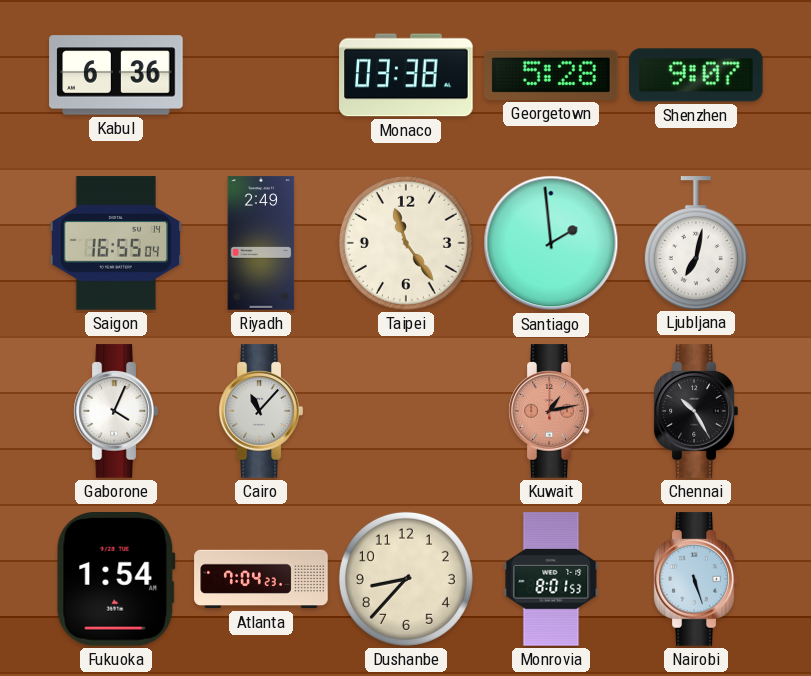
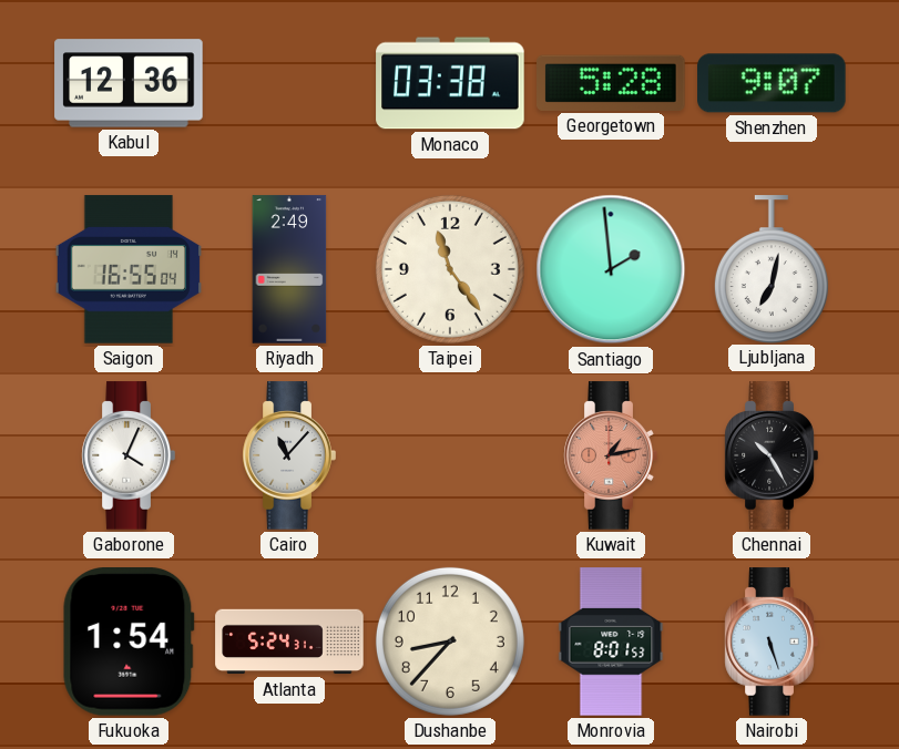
Kabul: 6:36 -> 12:36
Atlanta: 7:04 -> 5:24
